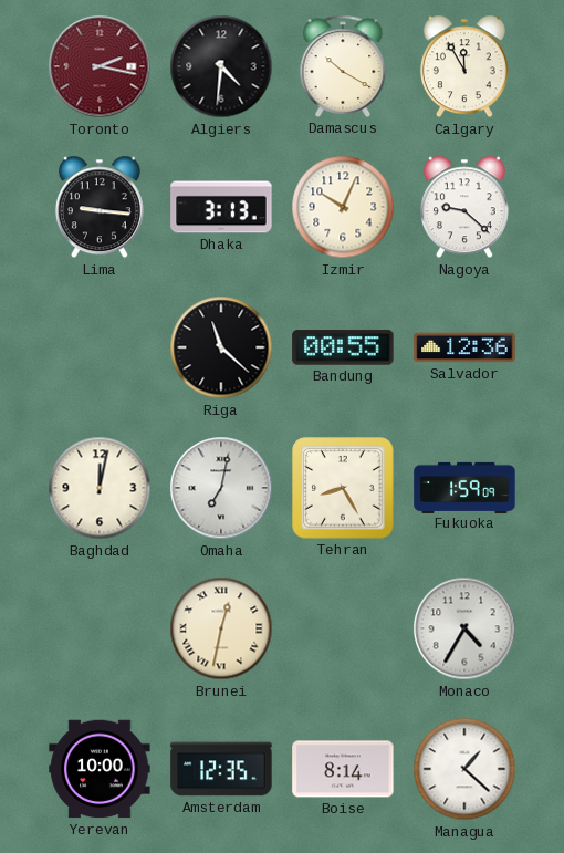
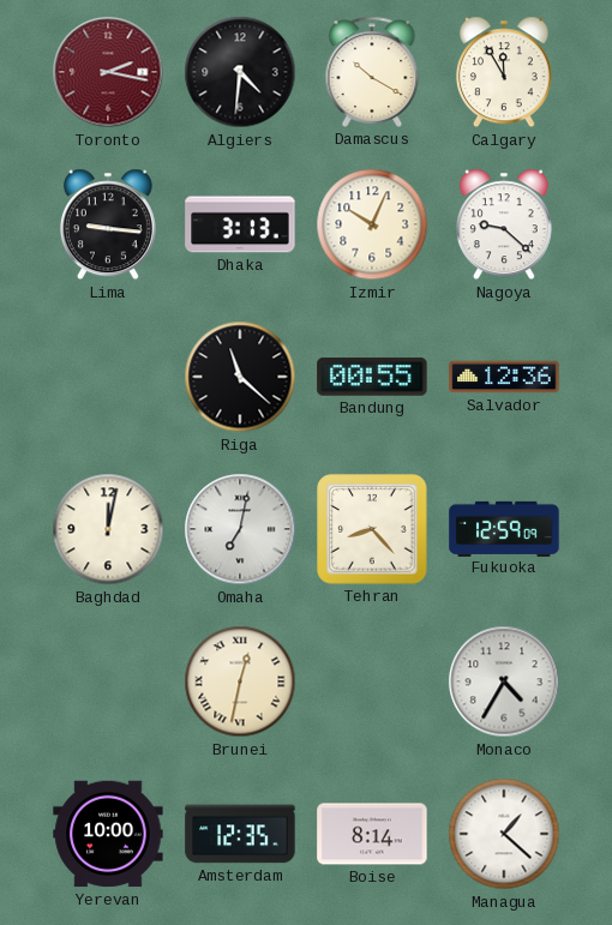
Tehran: 8:25 -> 8:23
Fukuoka: 1:59 -> 12:59
